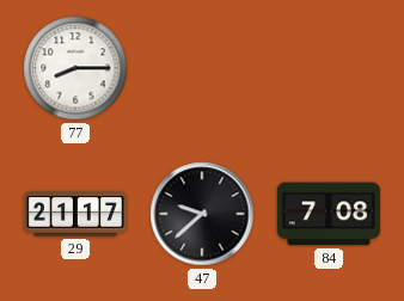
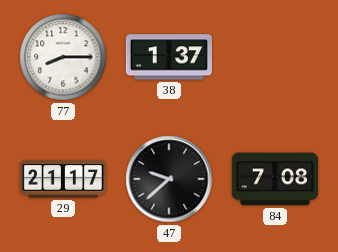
38: none -> 1:37
